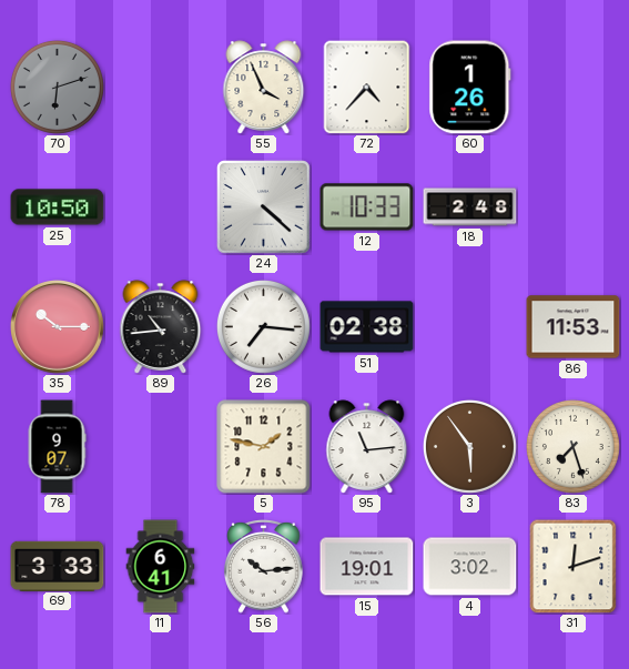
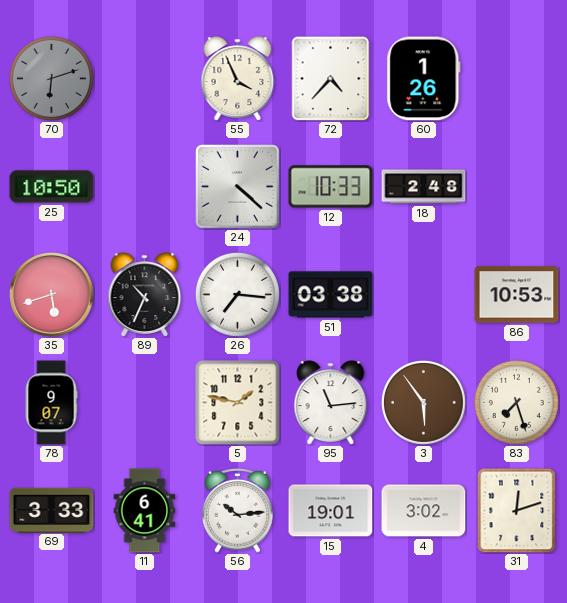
35: 10:15 -> 5:42
89: 10:44 -> 10:34
51: 02:38 -> 03:38
86: 11:53 -> 10:53
